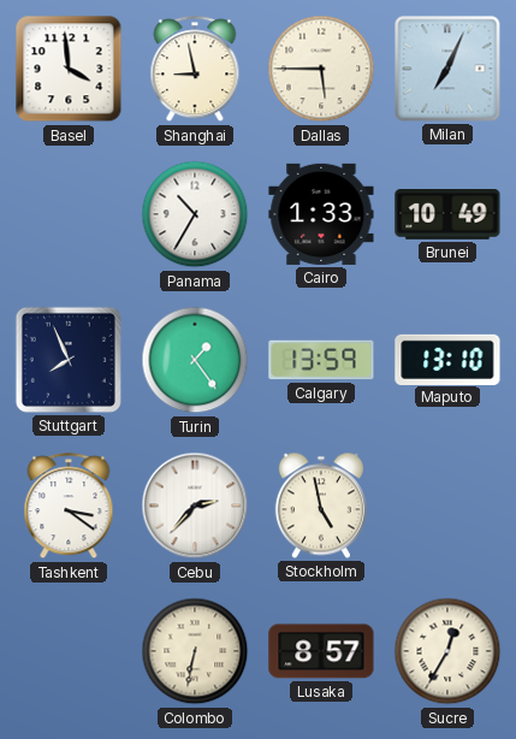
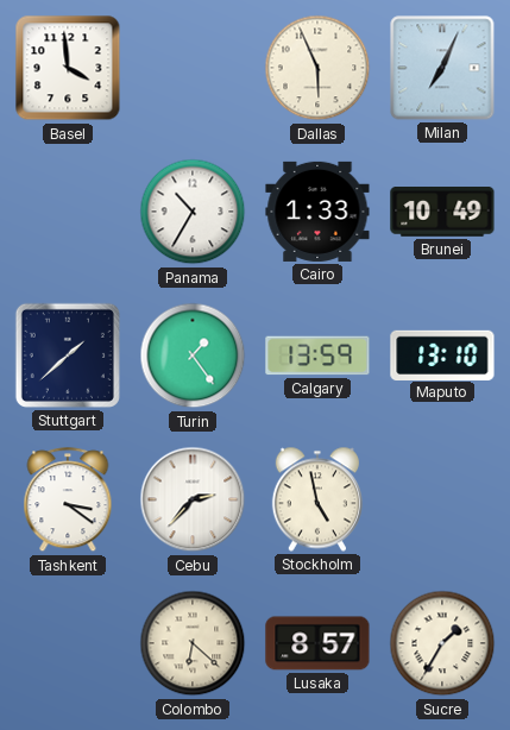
Shanghai: 8:58 -> none
Dallas: 5:45 -> 5:56
Stuttgart: 7:56 -> 1:38
Colombo: 6:32 -> 6:22
Sucre: 12:35 -> 1:35
